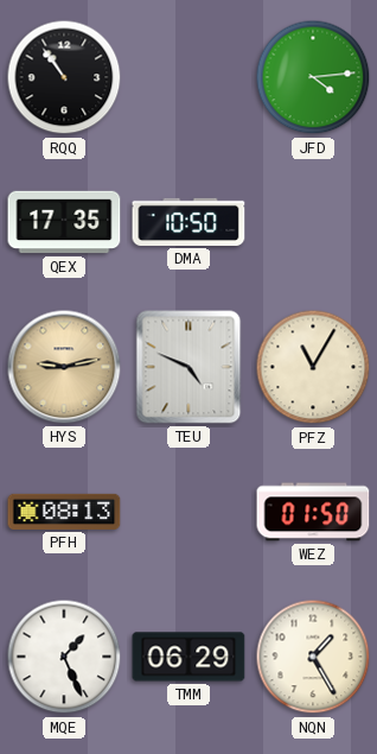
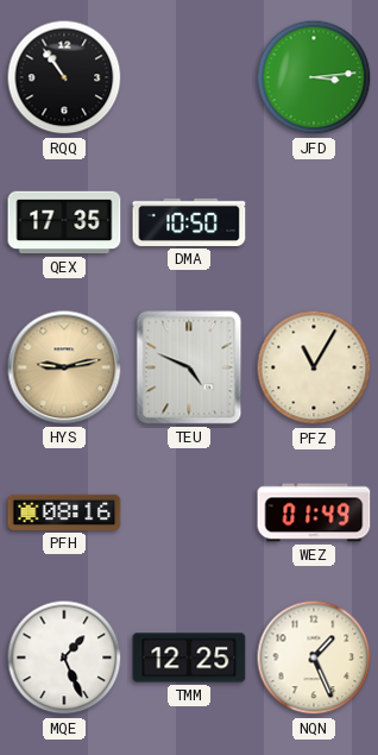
JFD: 4:14 -> 3:14
PFH: 08:13 -> 08:16
WEZ: 01:50 -> 01:49
TMM: 06:29 -> 12:25
NQN: 1:25 -> 1:26
